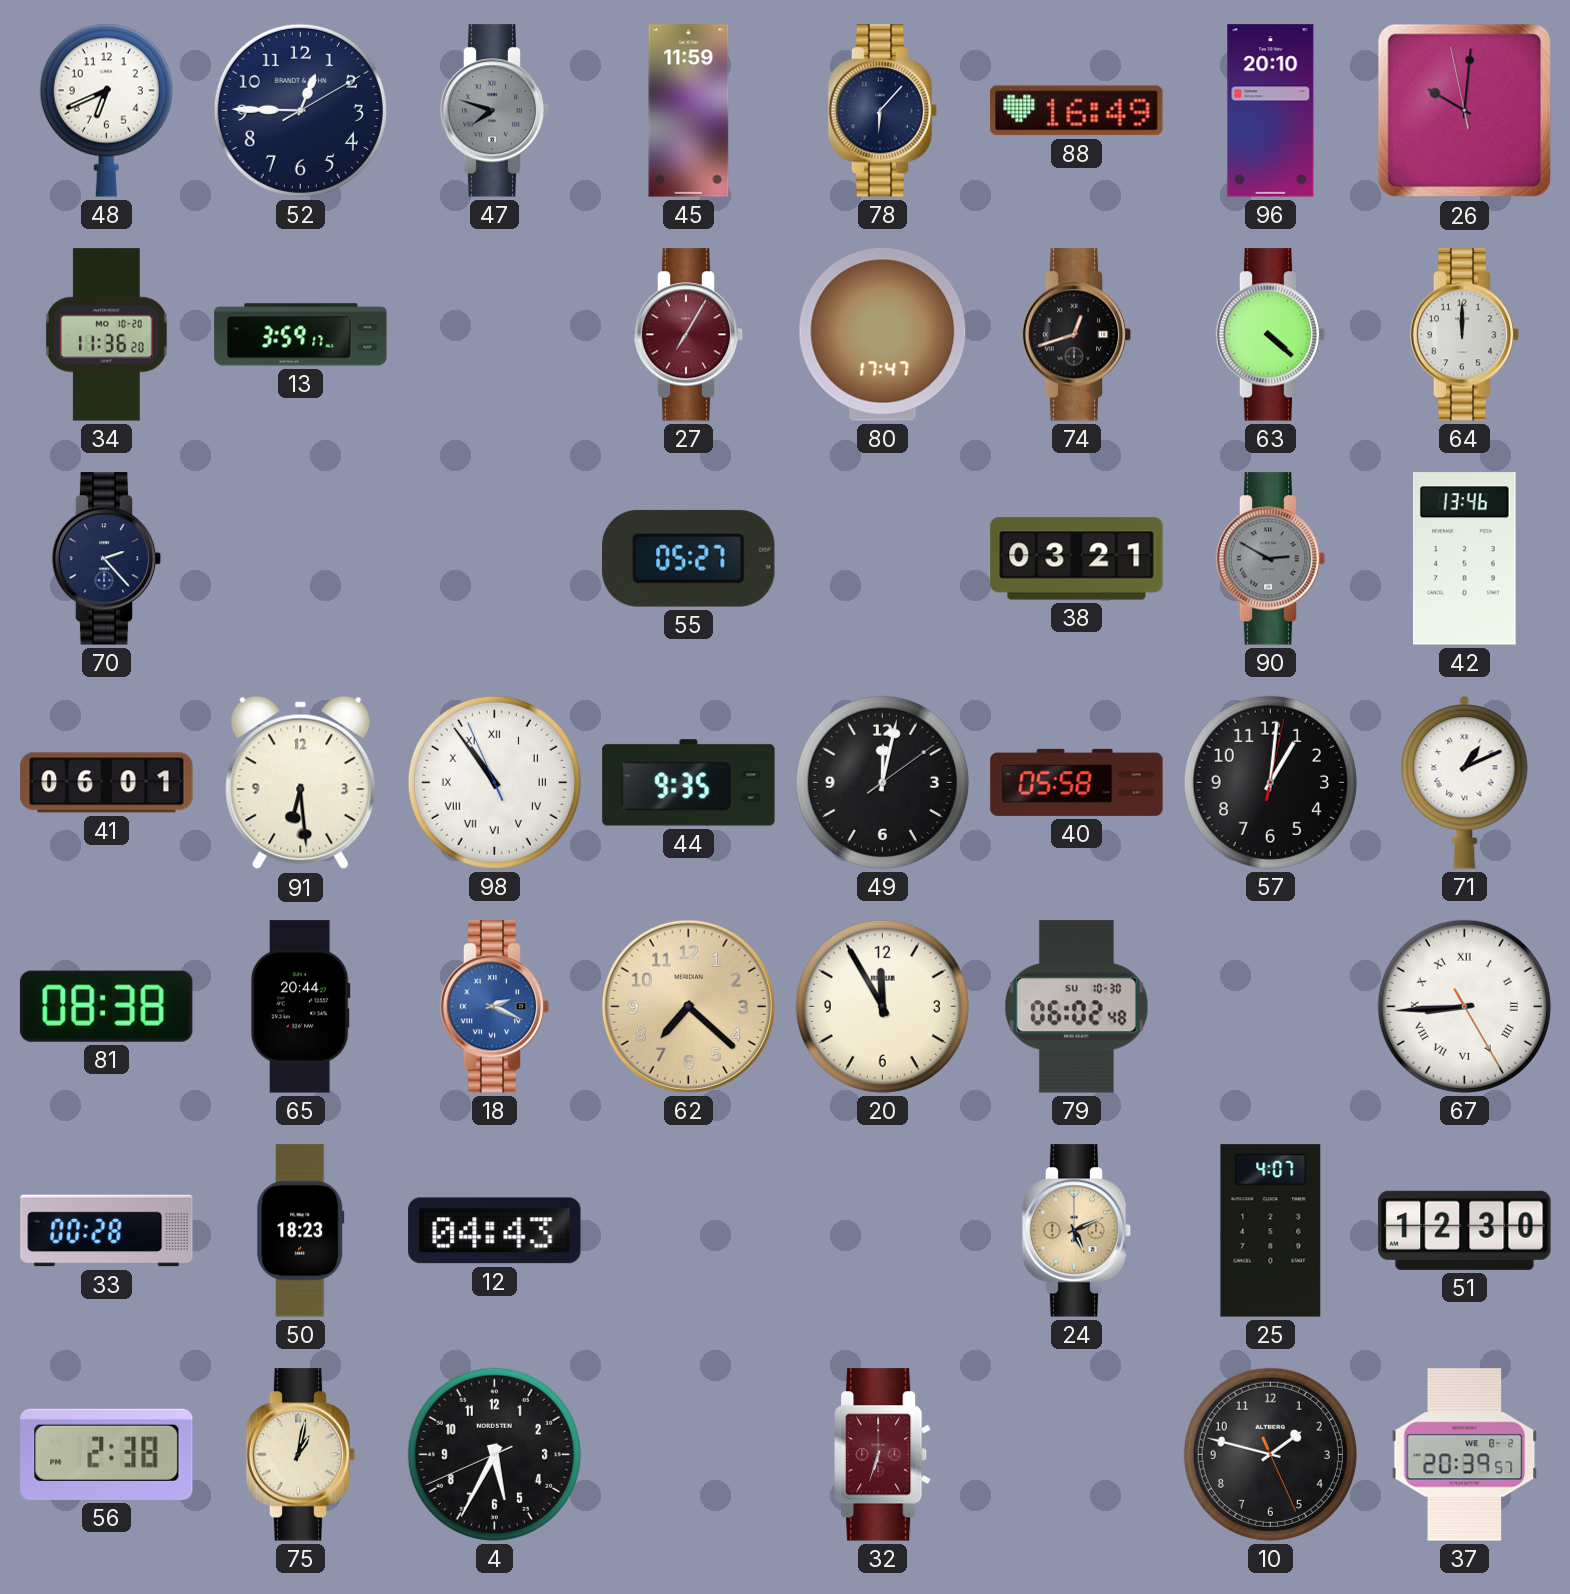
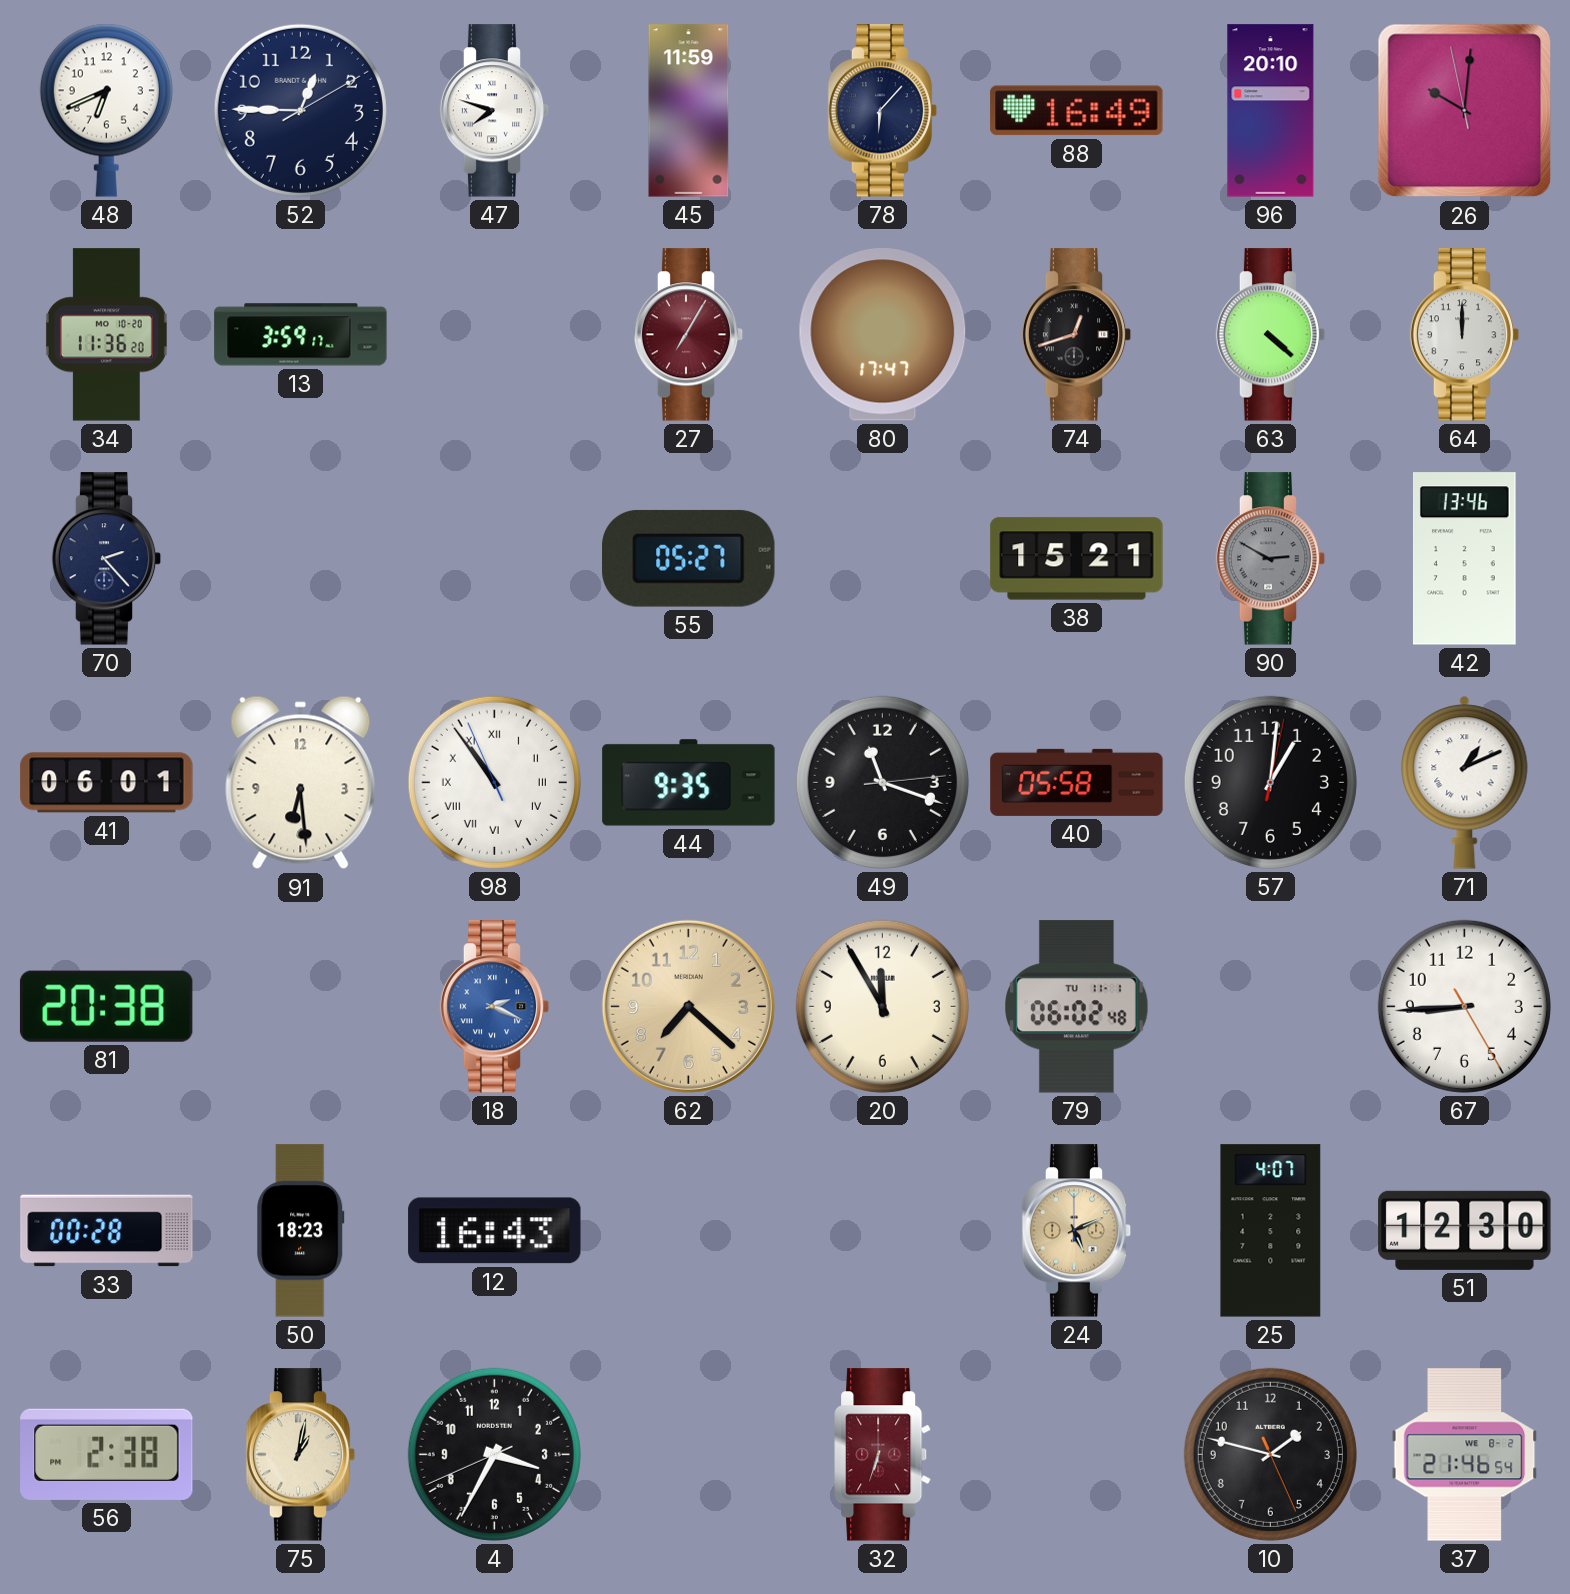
47 dial: grey -> white
38: 03:21 -> 15:21
49: 12:02 -> 11:18
81: 08:38 -> 20:38
65: 20:44 -> none
79 date: SU 10-30 -> TU 11-1
67 numerals: Roman -> Arabic
12: 04:43 -> 16:43
4: 5:34 -> 3:34
37: 20:39 -> 21:46
